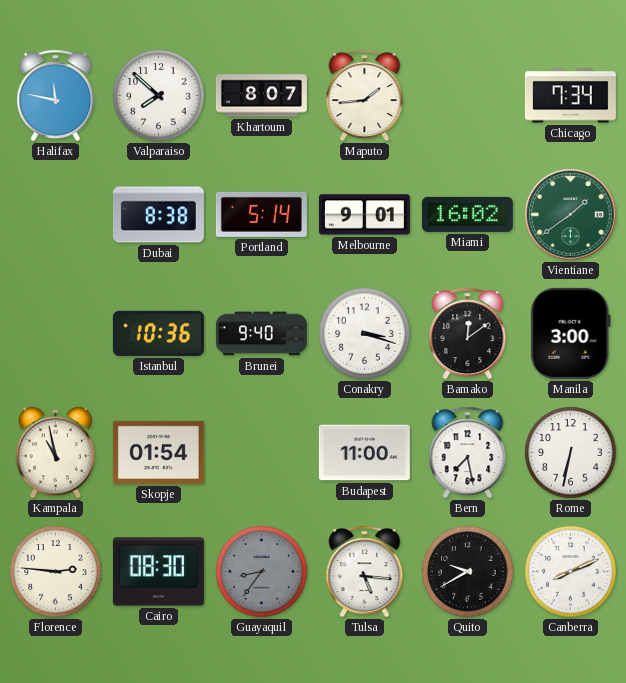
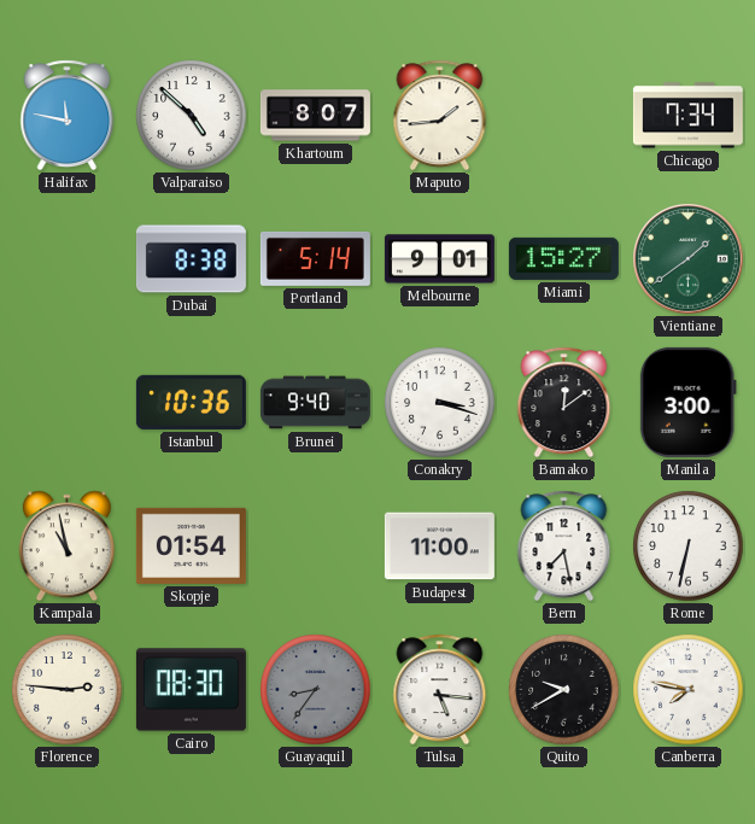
Valparaiso: 7:52 -> 4:52
Miami: 16:02 -> 15:27
Canberra: 8:11 -> 7:47
